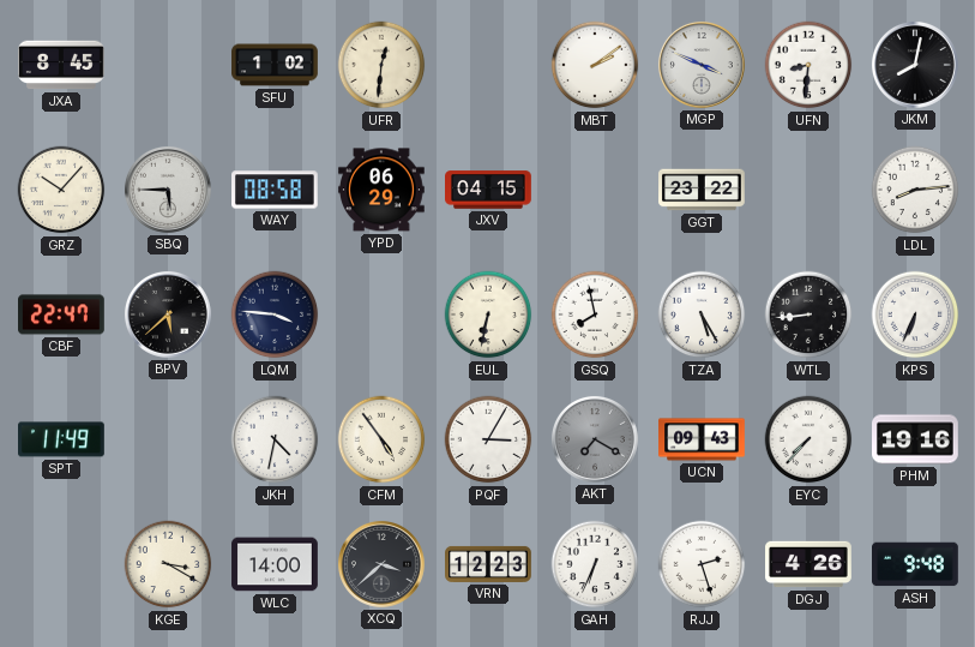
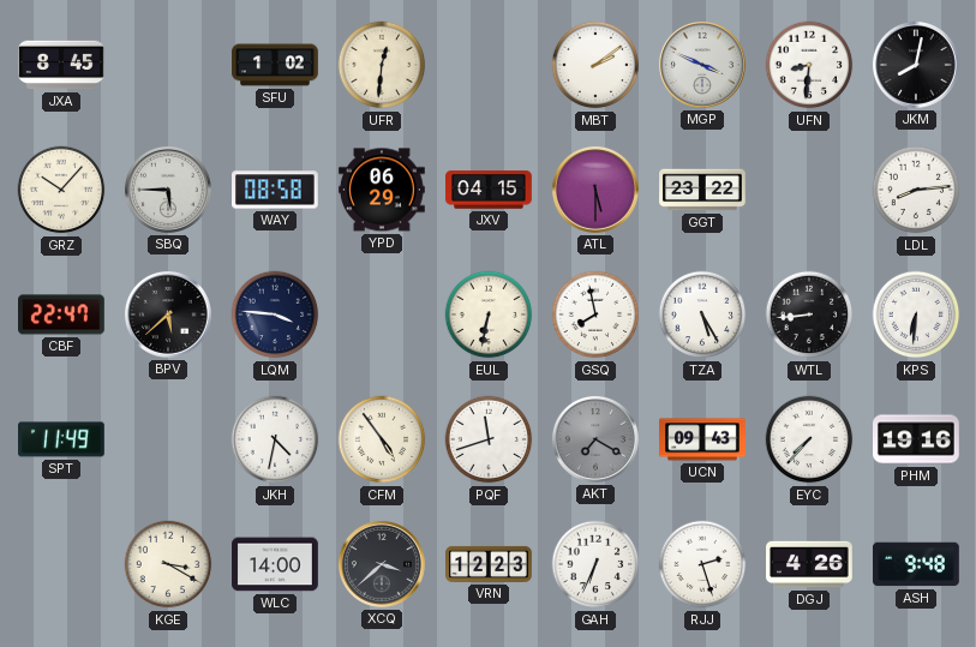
ATL: none -> 5:30
KPS: 6:34 -> 6:31
PQF: 3:05 -> 11:42
